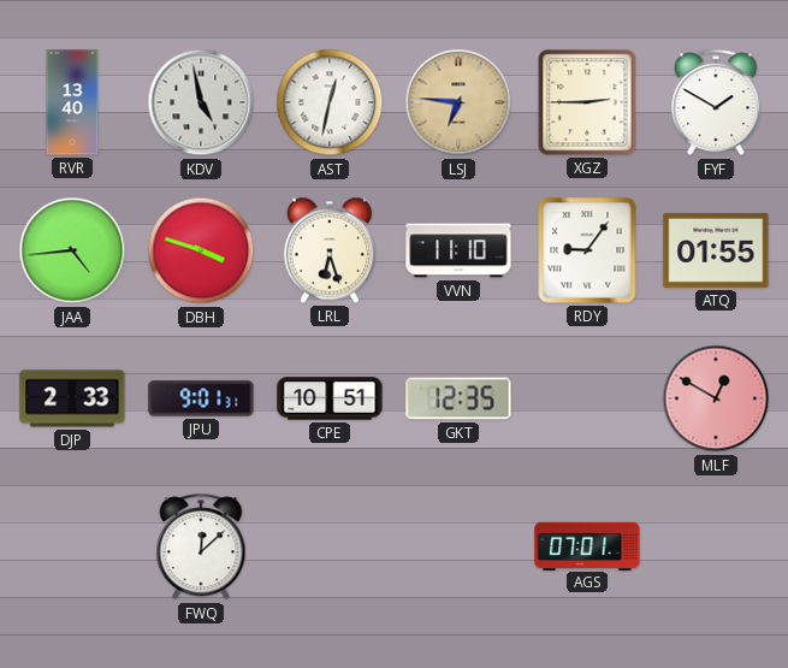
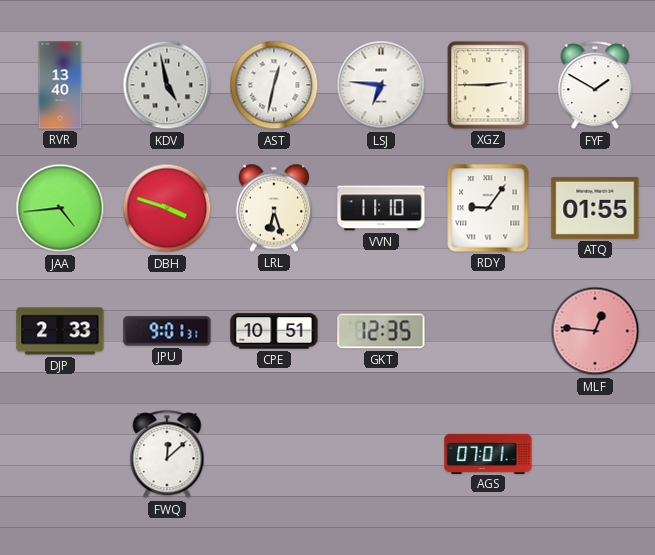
LSJ dial: champagne -> white
MLF: 12:50 -> 12:46
